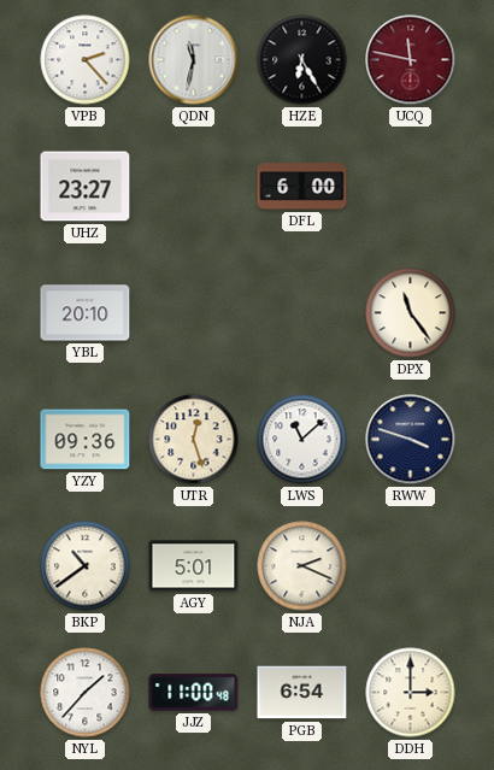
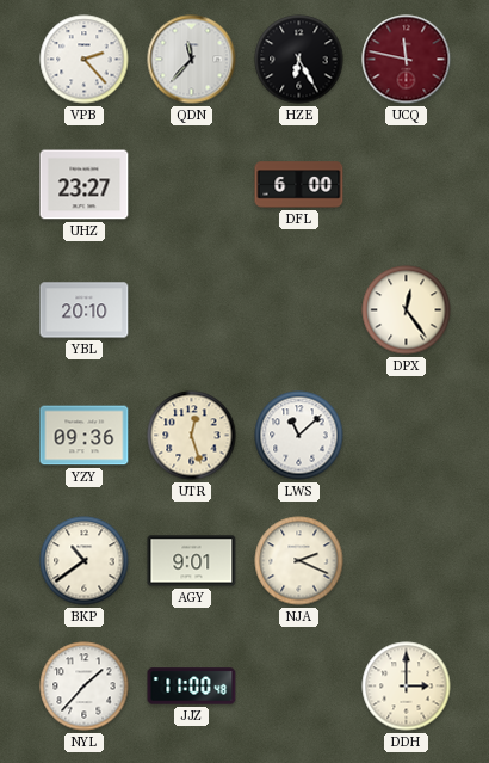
QDN: 11:32 -> 11:37
DPX: 11:24 -> 12:24
RWW: 3:48 -> none
AGY: 5:01 -> 9:01
PGB: 6:54 -> none
